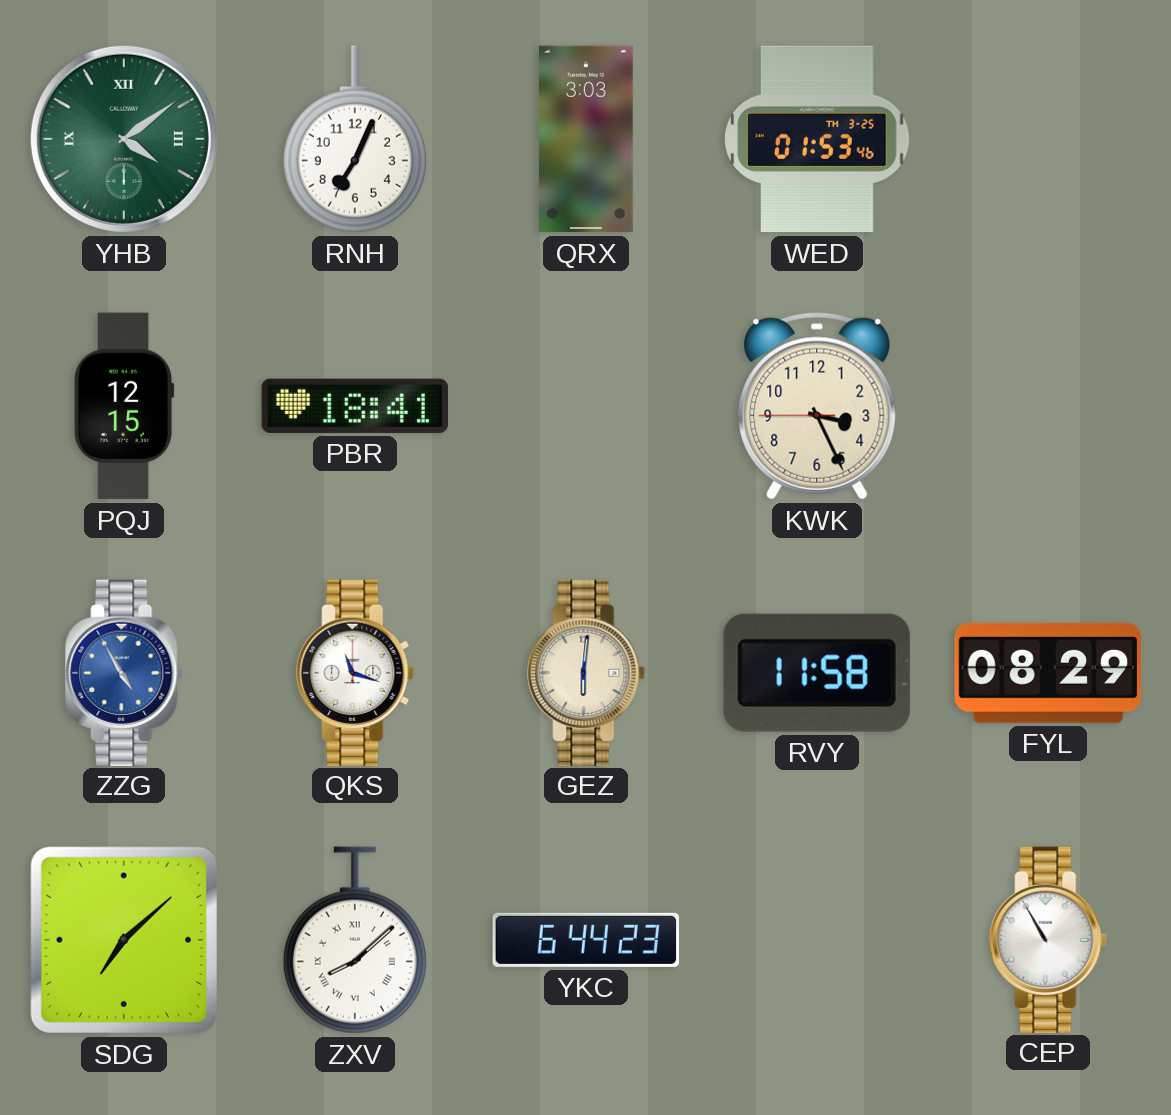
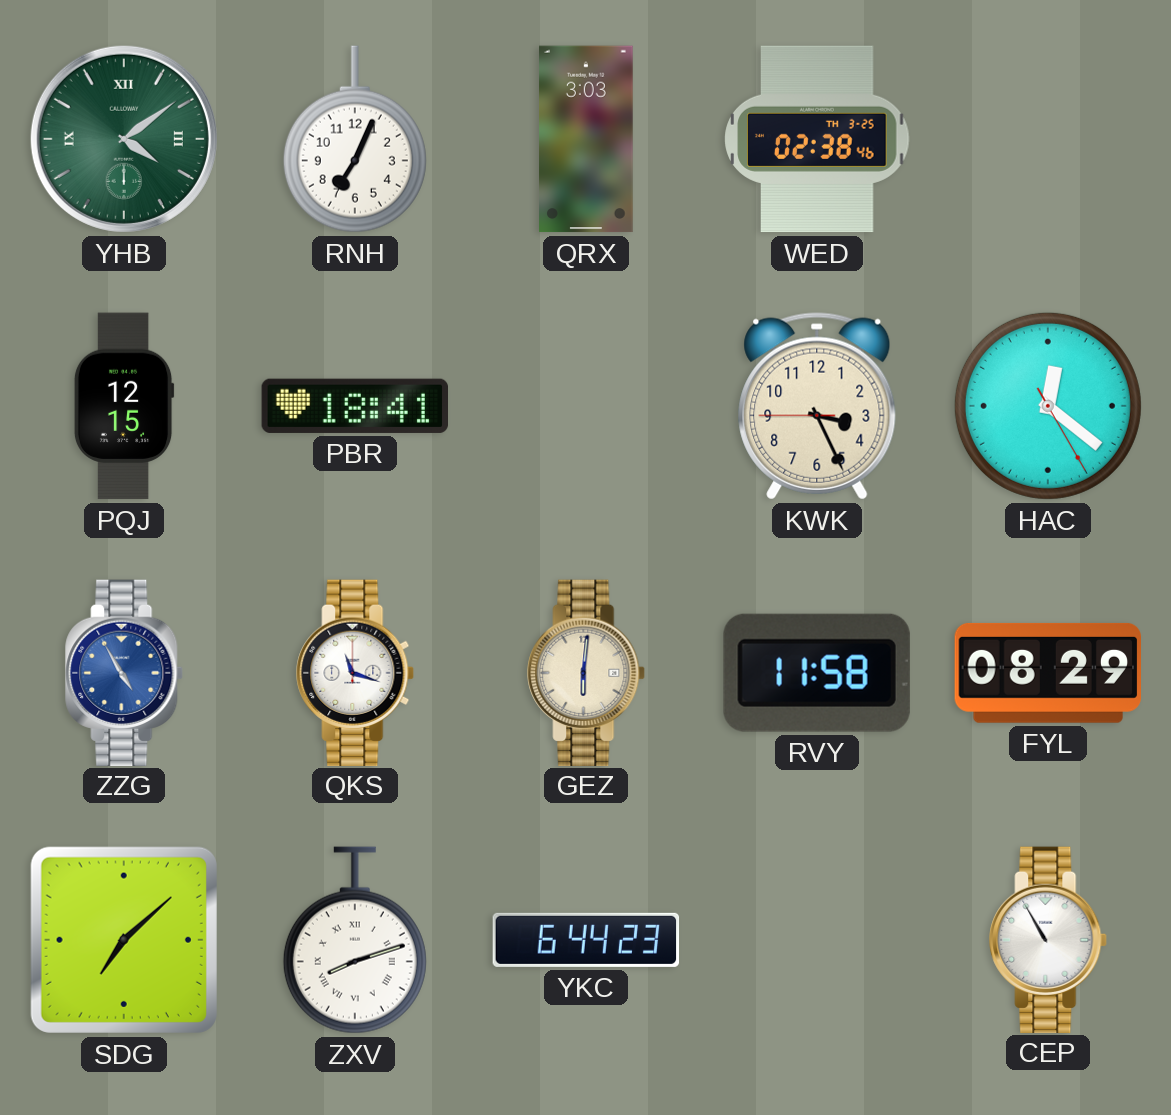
WED: 01:53 -> 02:38
HAC: none -> 12:21
ZXV: 8:08 -> 8:12
